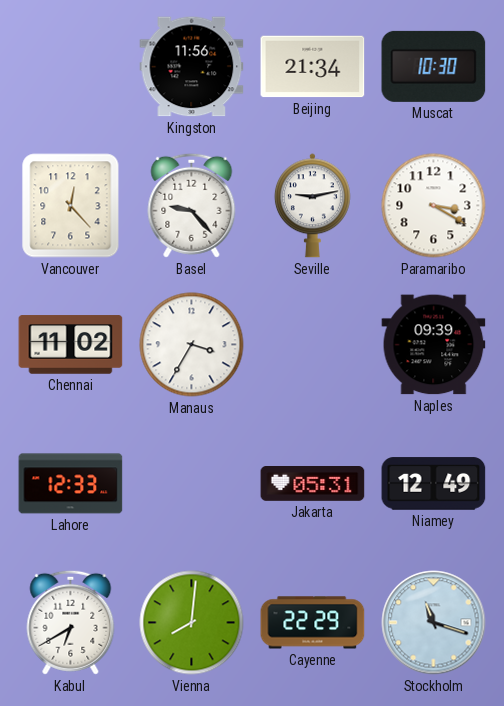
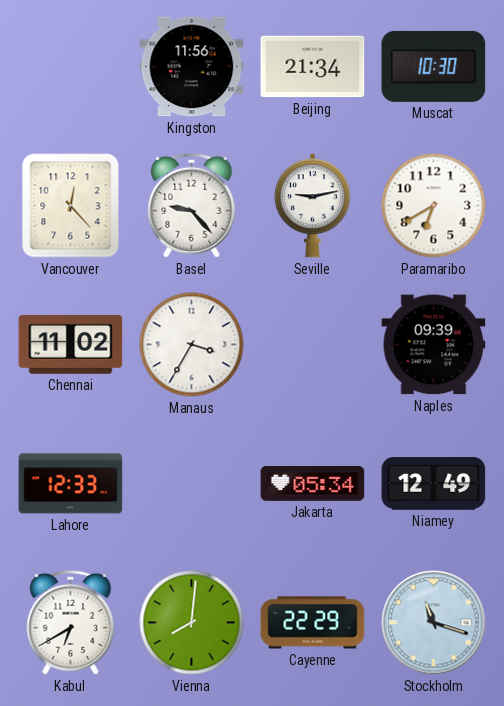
Paramaribo: 3:20 -> 6:40
Jakarta: 05:31 -> 05:34
